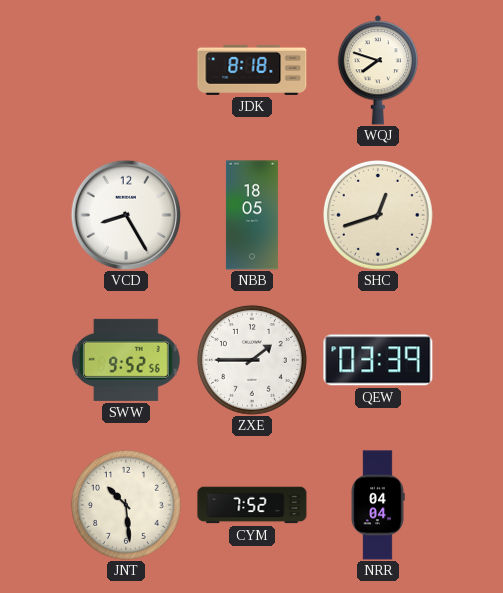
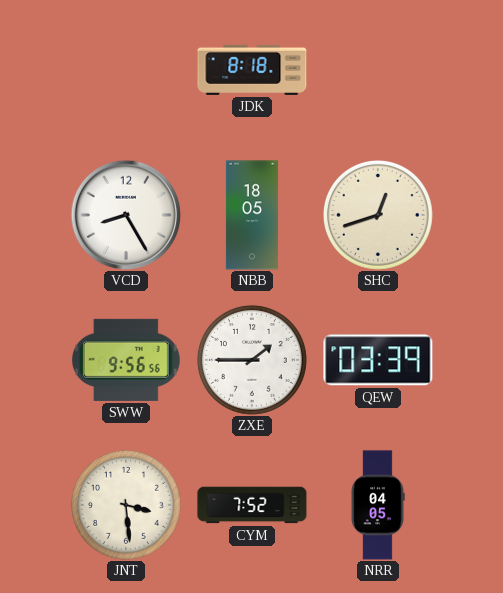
WQJ: 7:48 -> none
SWW: 9:52 -> 9:56
JNT: 10:29 -> 3:29
NRR: 04:04 -> 04:05
